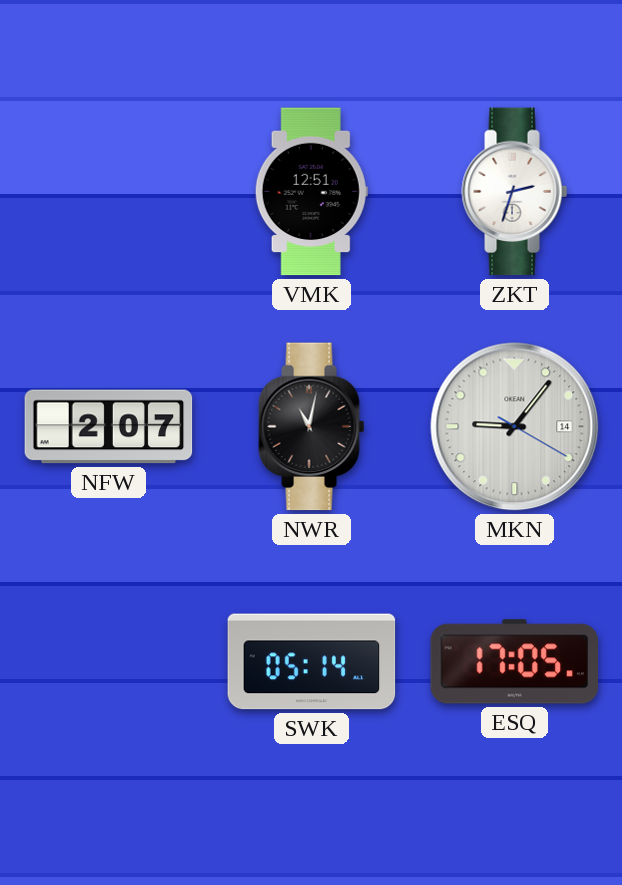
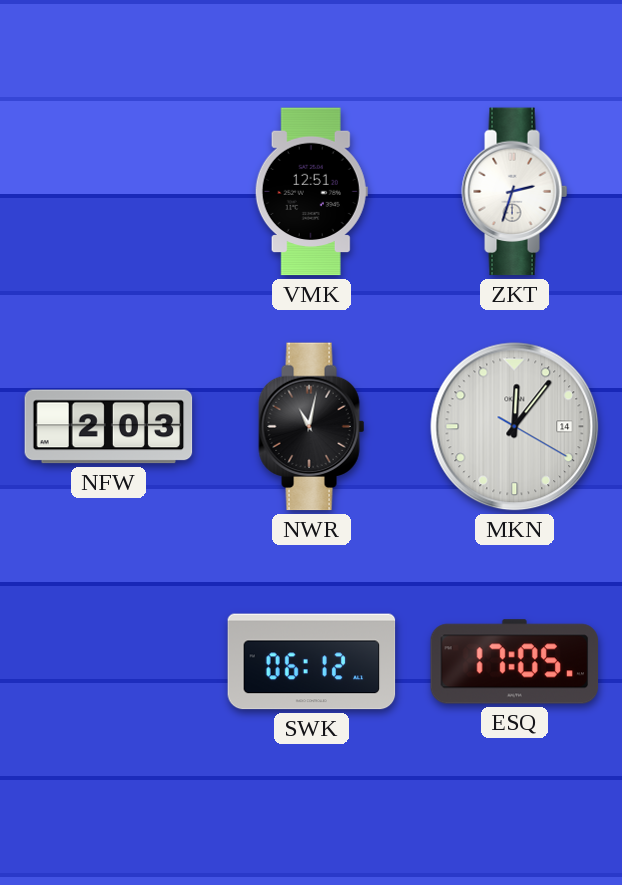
NFW: 2:07 -> 2:03
MKN: 9:06 -> 12:06
SWK: 05:14 -> 06:12
